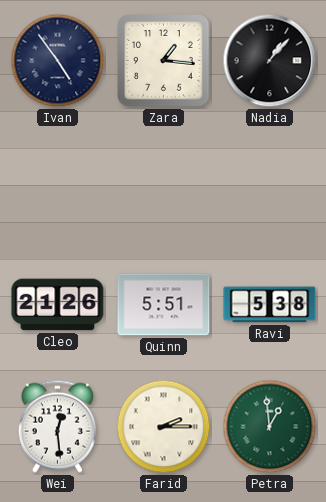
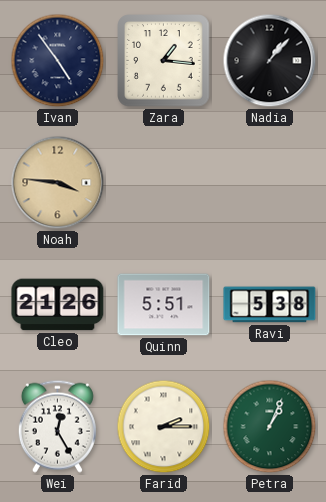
Noah: none -> 3:46
Wei: 12:29 -> 12:25
Petra: 12:59 -> 1:04
